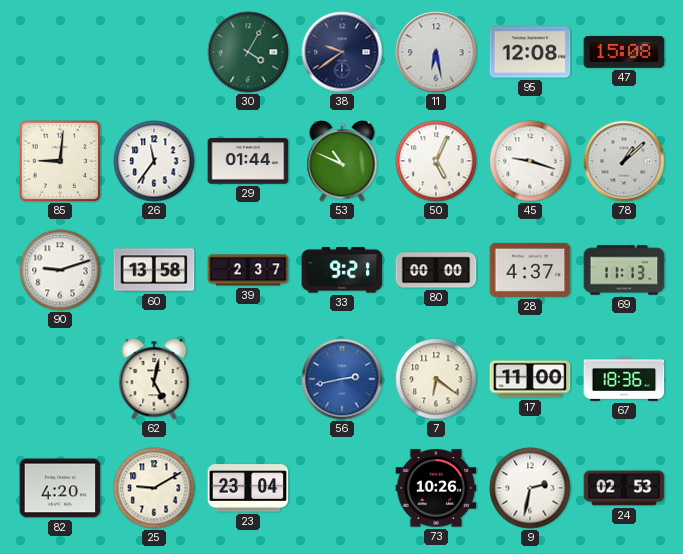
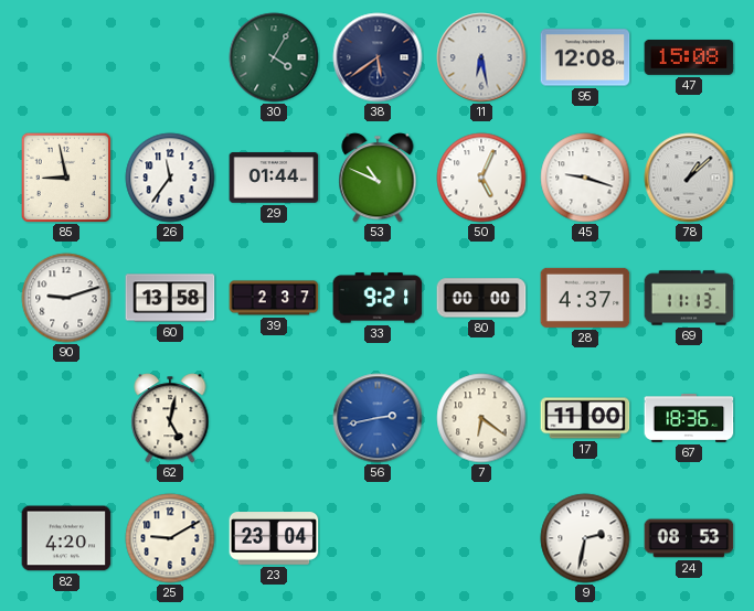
38: 9:39 -> 5:39
85: 9:01 -> 8:58
73: 10:26 -> none
24: 02:53 -> 08:53
